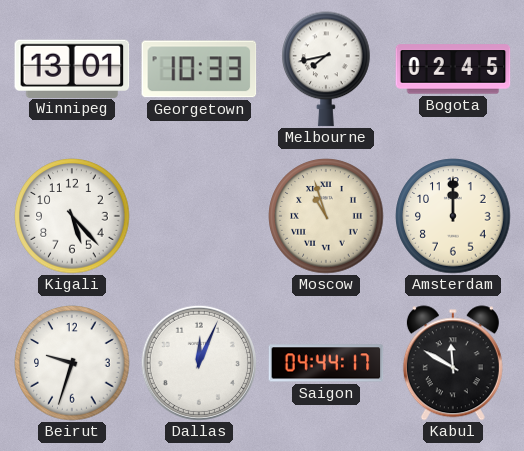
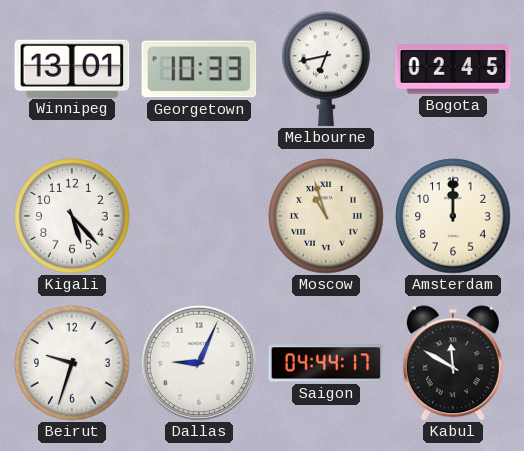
Melbourne: 7:43 -> 6:43
Dallas: 12:04 -> 9:04
